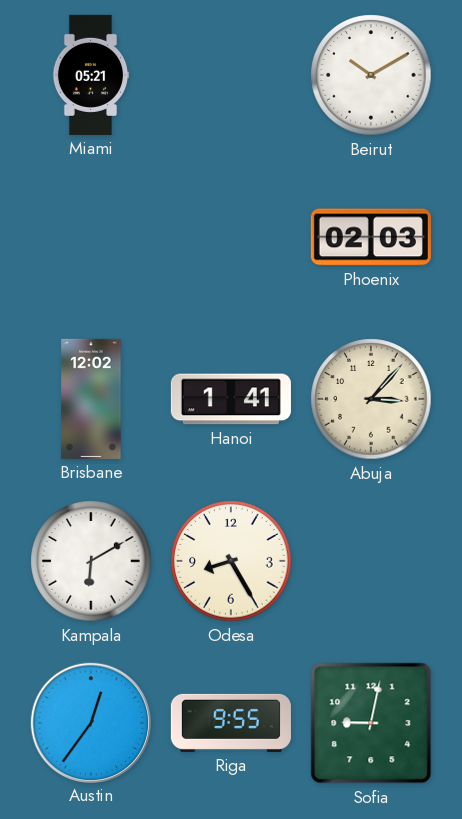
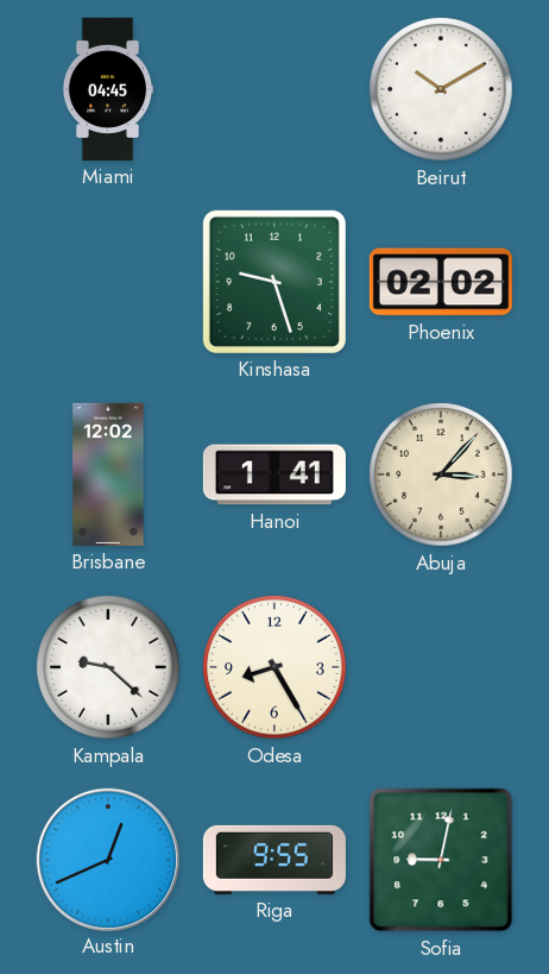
Miami: 05:21 -> 04:45
Kinshasa: none -> 9:27
Phoenix: 02:03 -> 02:02
Kampala: 6:10 -> 9:22
Austin: 12:36 -> 12:41
